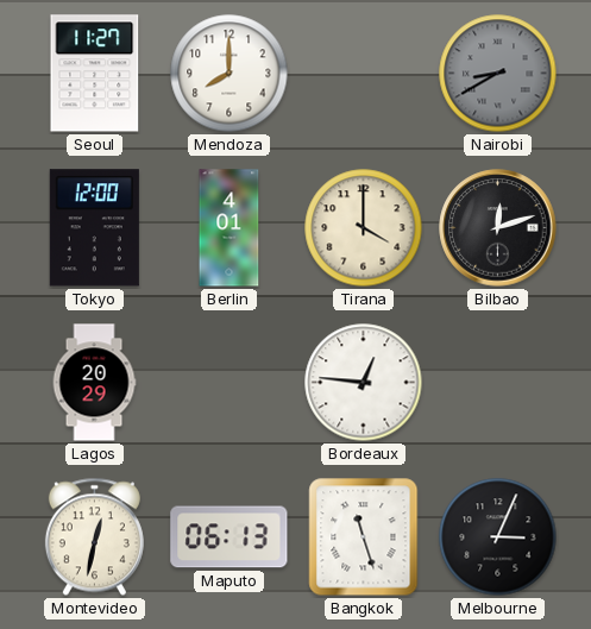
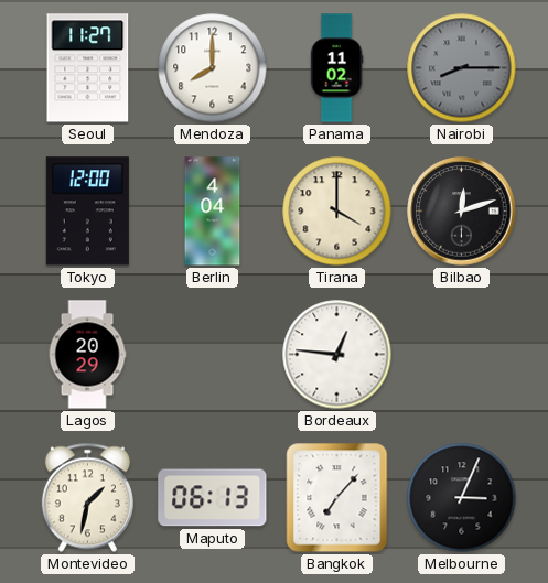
Panama: none -> 11:02
Nairobi: 8:40 -> 8:15
Berlin: 4:01 -> 4:04
Montevideo: 12:32 -> 1:32
Bangkok: 11:27 -> 7:07
